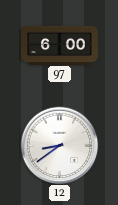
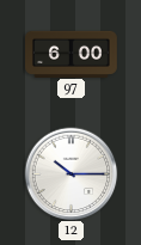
12: 8:39 -> 10:15
